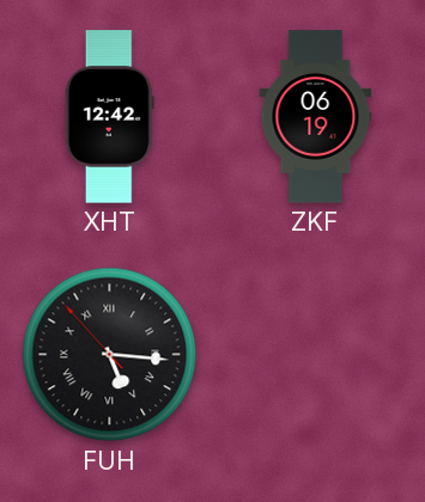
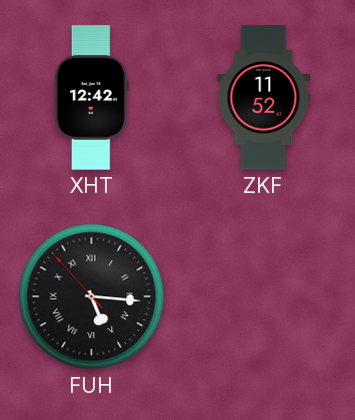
ZKF: 06:19 -> 11:52
